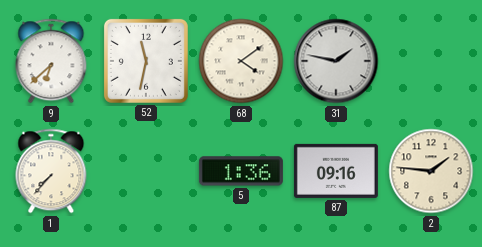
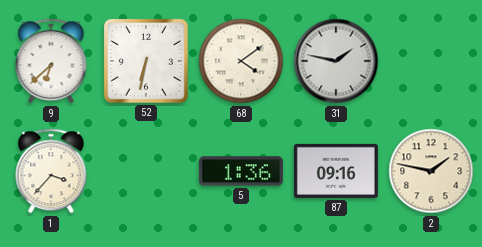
52: 11:32 -> 6:32
1: 7:37 -> 3:37
2: 1:46 -> 1:47
